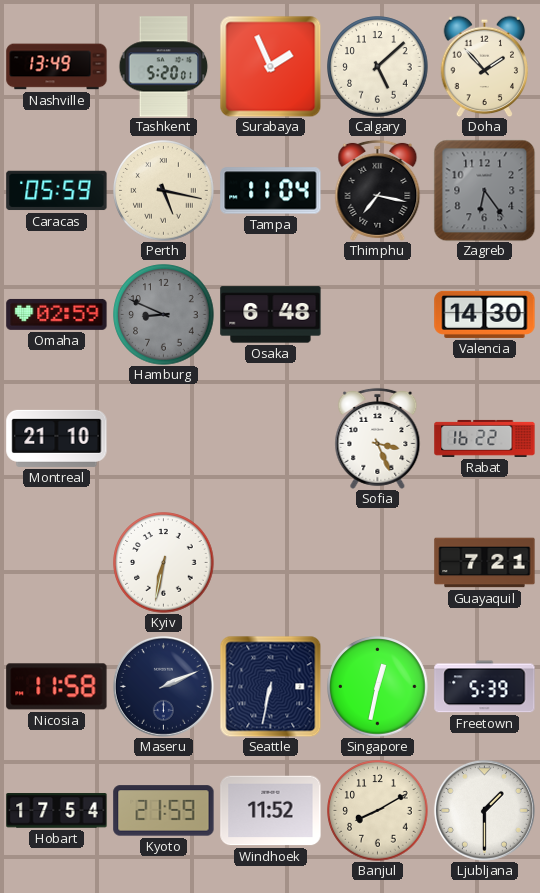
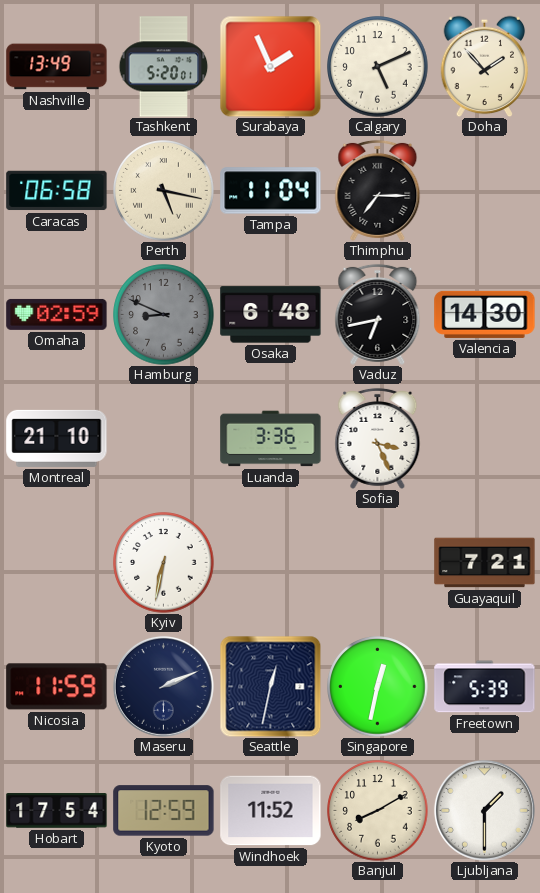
Calgary: 5:08 -> 5:11
Caracas: 05:59 -> 06:58
Thimphu: 7:17 -> 7:15
Zagreb: 6:24 -> none
Vaduz: none -> 6:43
Luanda: none -> 3:36
Rabat: 16:22 -> none
Nicosia: 11:58 -> 11:59
Seattle: 6:32 -> 12:32
Kyoto: 21:59 -> 12:59
